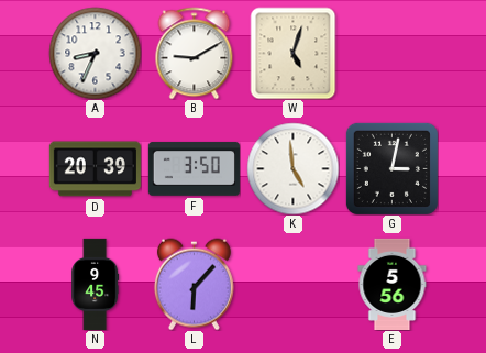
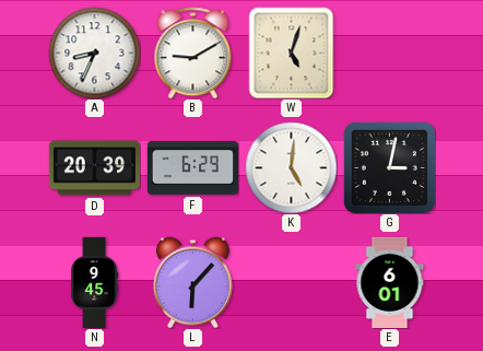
F: 3:50 -> 6:29
K: 4:59 -> 5:01
E: 5:56 -> 6:01
